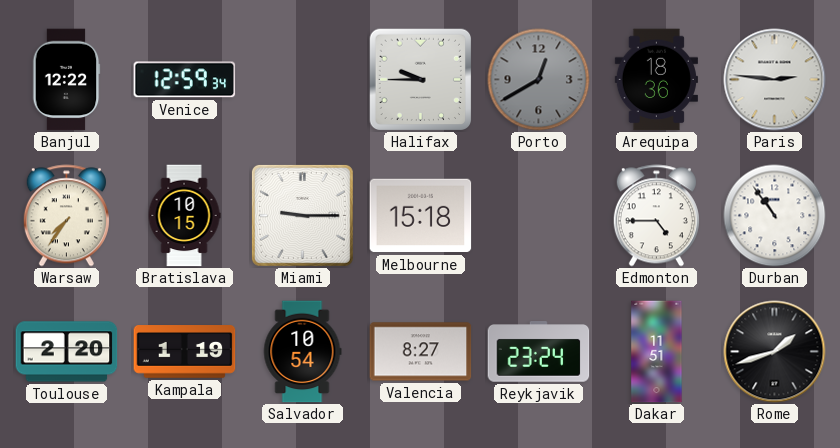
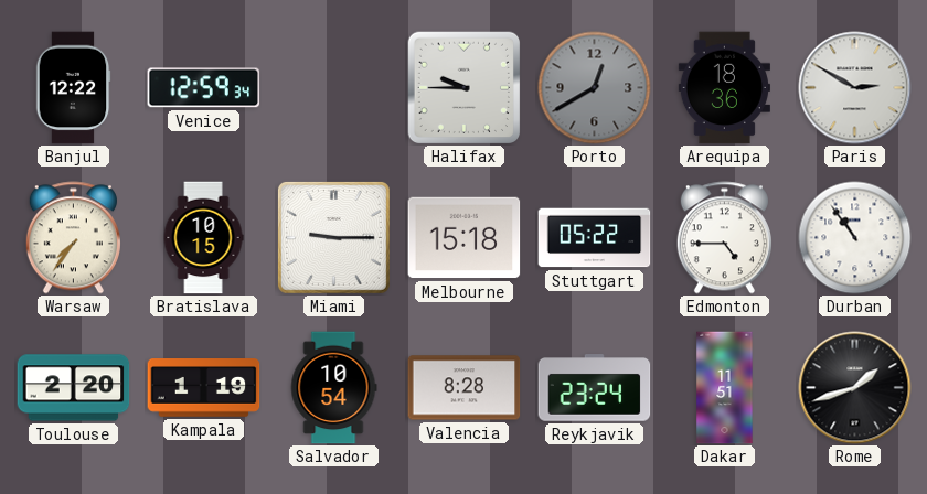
Paris: 2:46 -> 2:50
Stuttgart: none -> 05:22
Valencia: 8:27 -> 8:28
